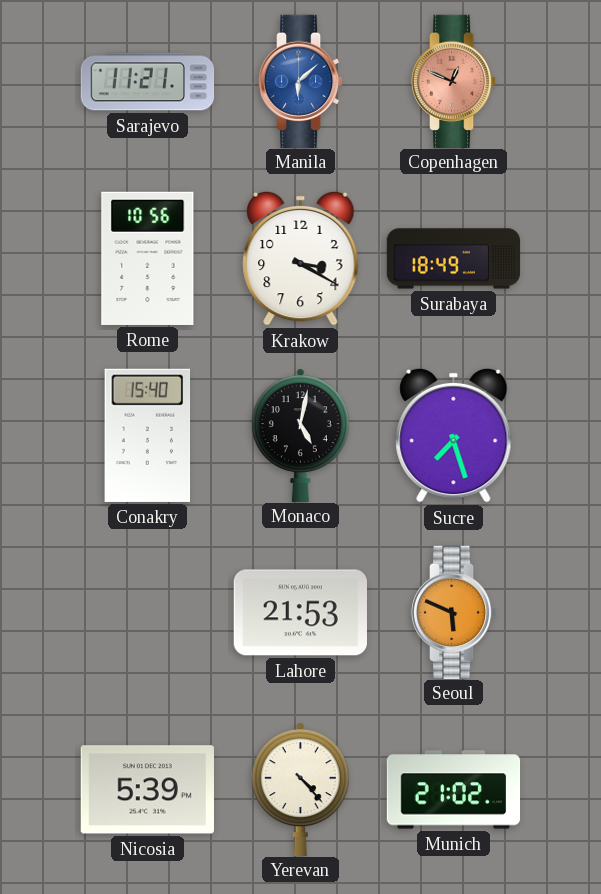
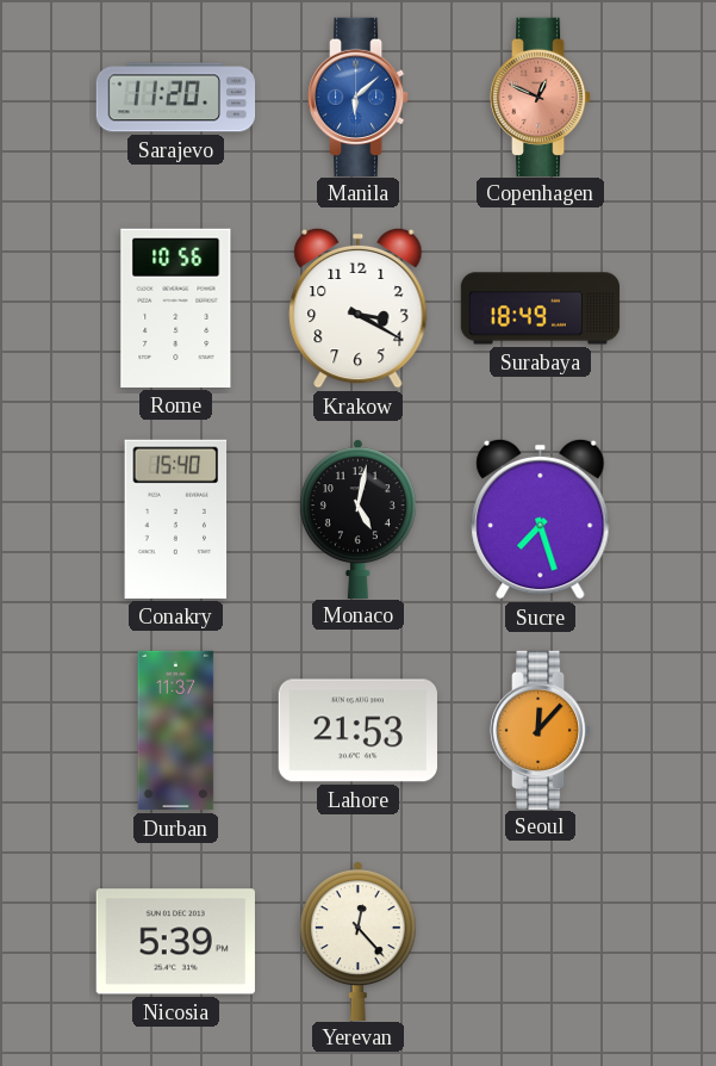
Sarajevo: 11:21 -> 11:20
Durban: none -> 11:37
Seoul: 5:49 -> 12:07
Yerevan: 4:23 -> 12:23
Munich: 21:02 -> none
